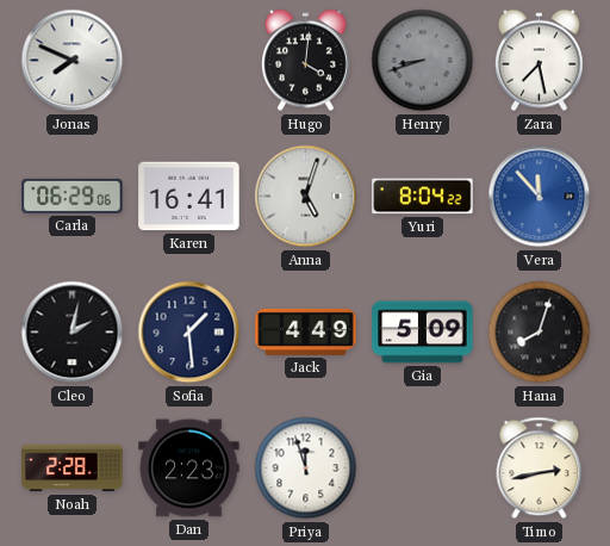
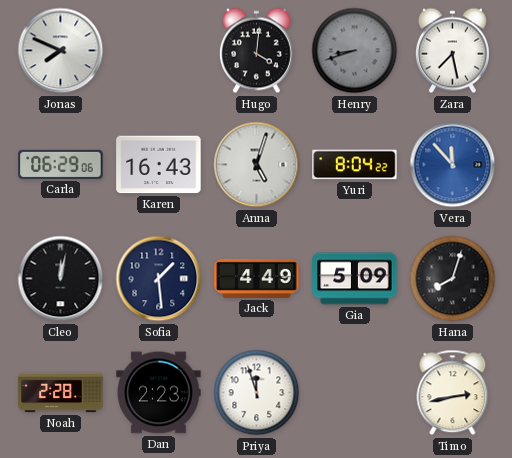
Karen: 16:41 -> 16:43
Cleo: 2:02 -> 12:02
